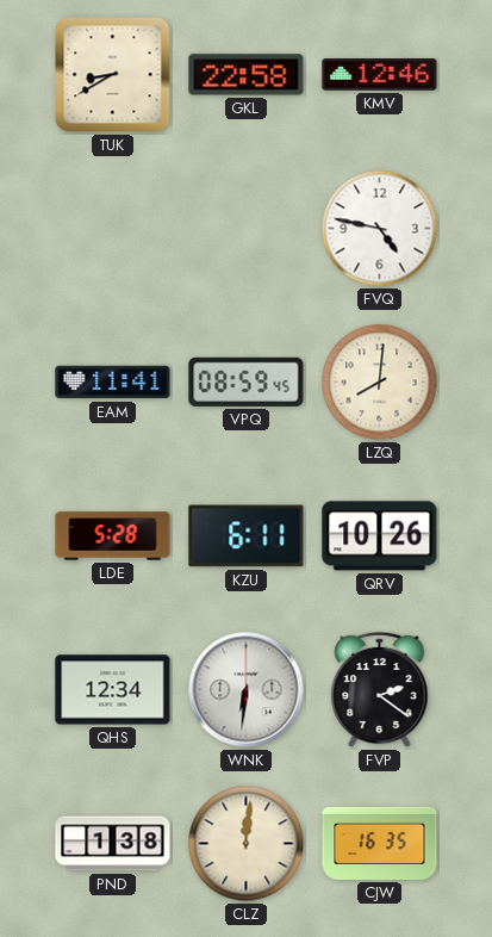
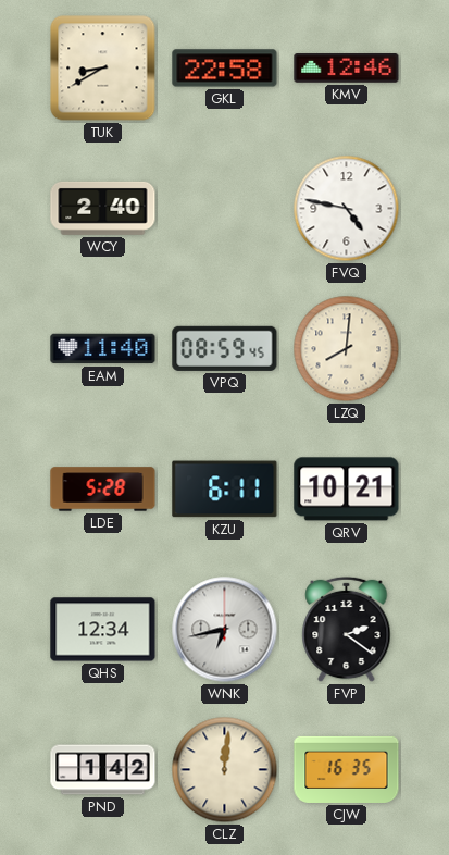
WCY: none -> 2:40
EAM: 11:41 -> 11:40
QRV: 10:26 -> 10:21
WNK: 6:31 -> 6:43
PND: 1:38 -> 1:42
